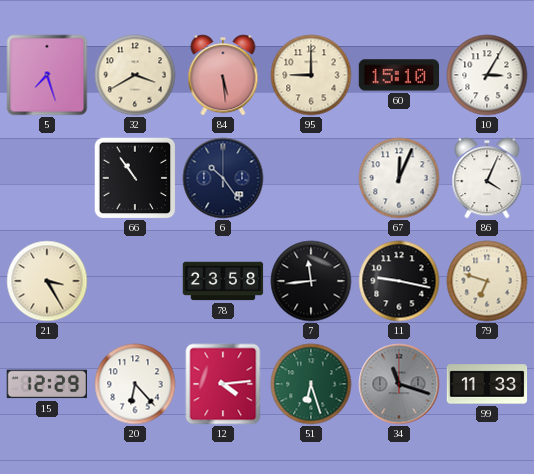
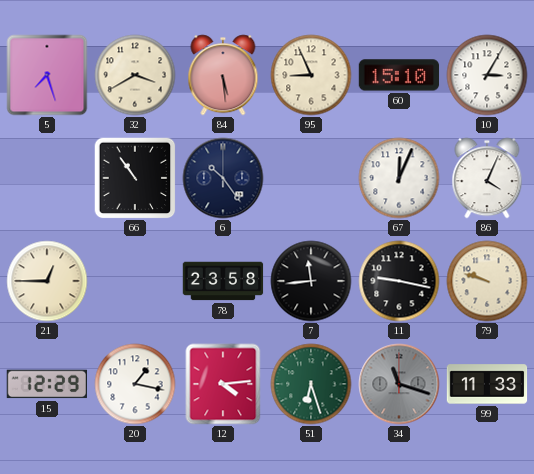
95: 9:00 -> 8:56
21: 3:25 -> 12:45
79: 6:48 -> 9:48
20: 6:23 -> 1:17
